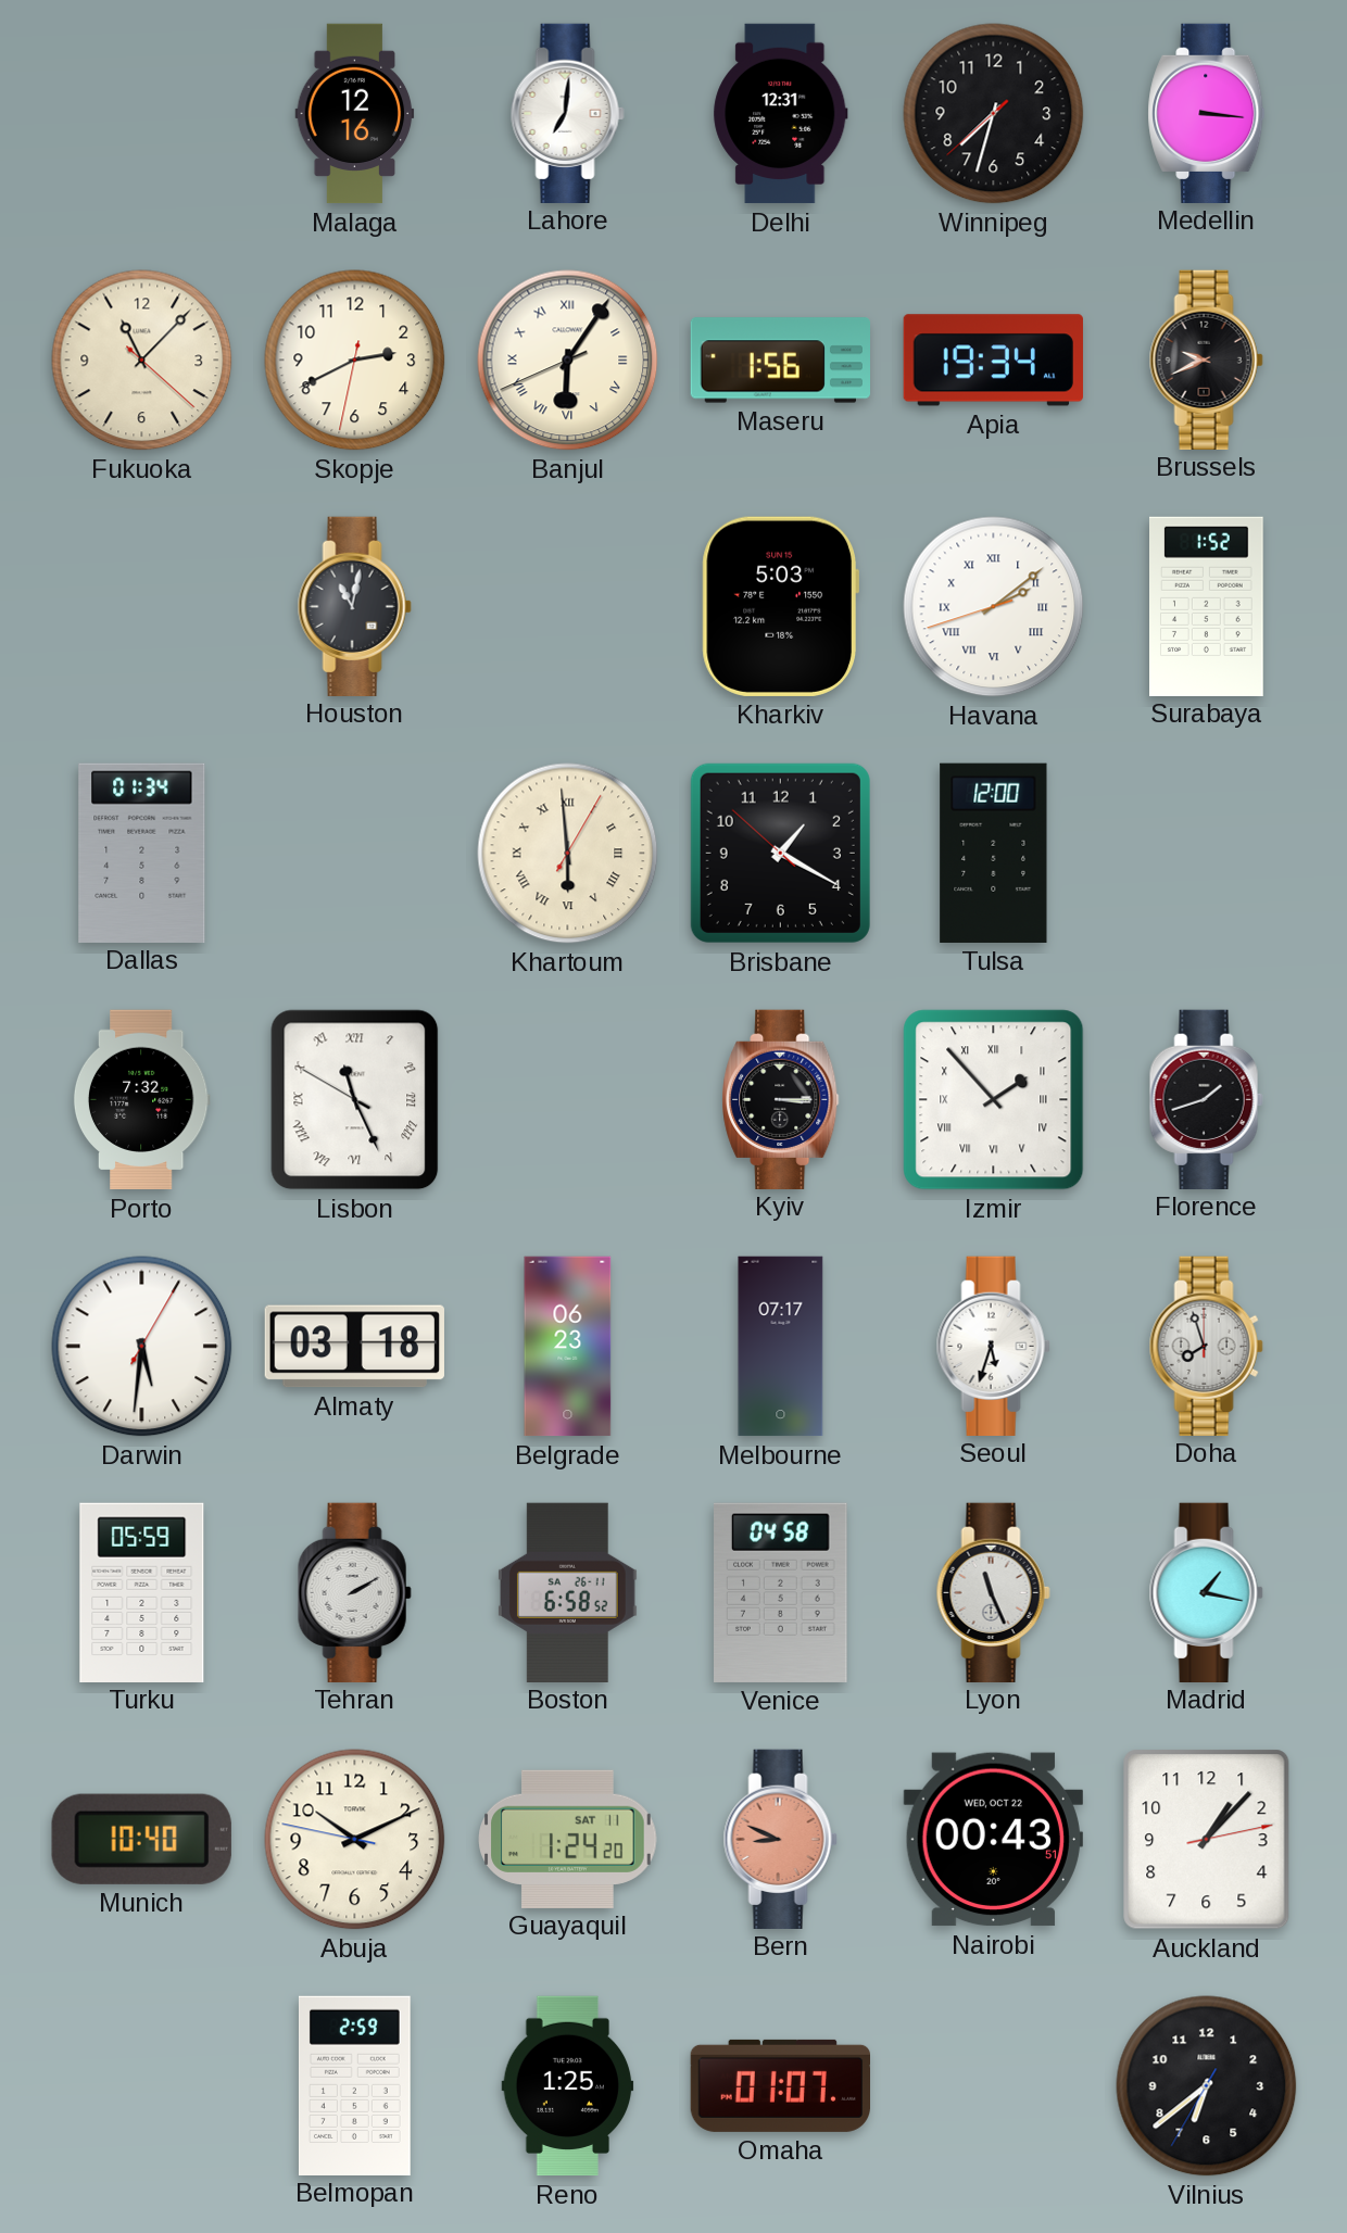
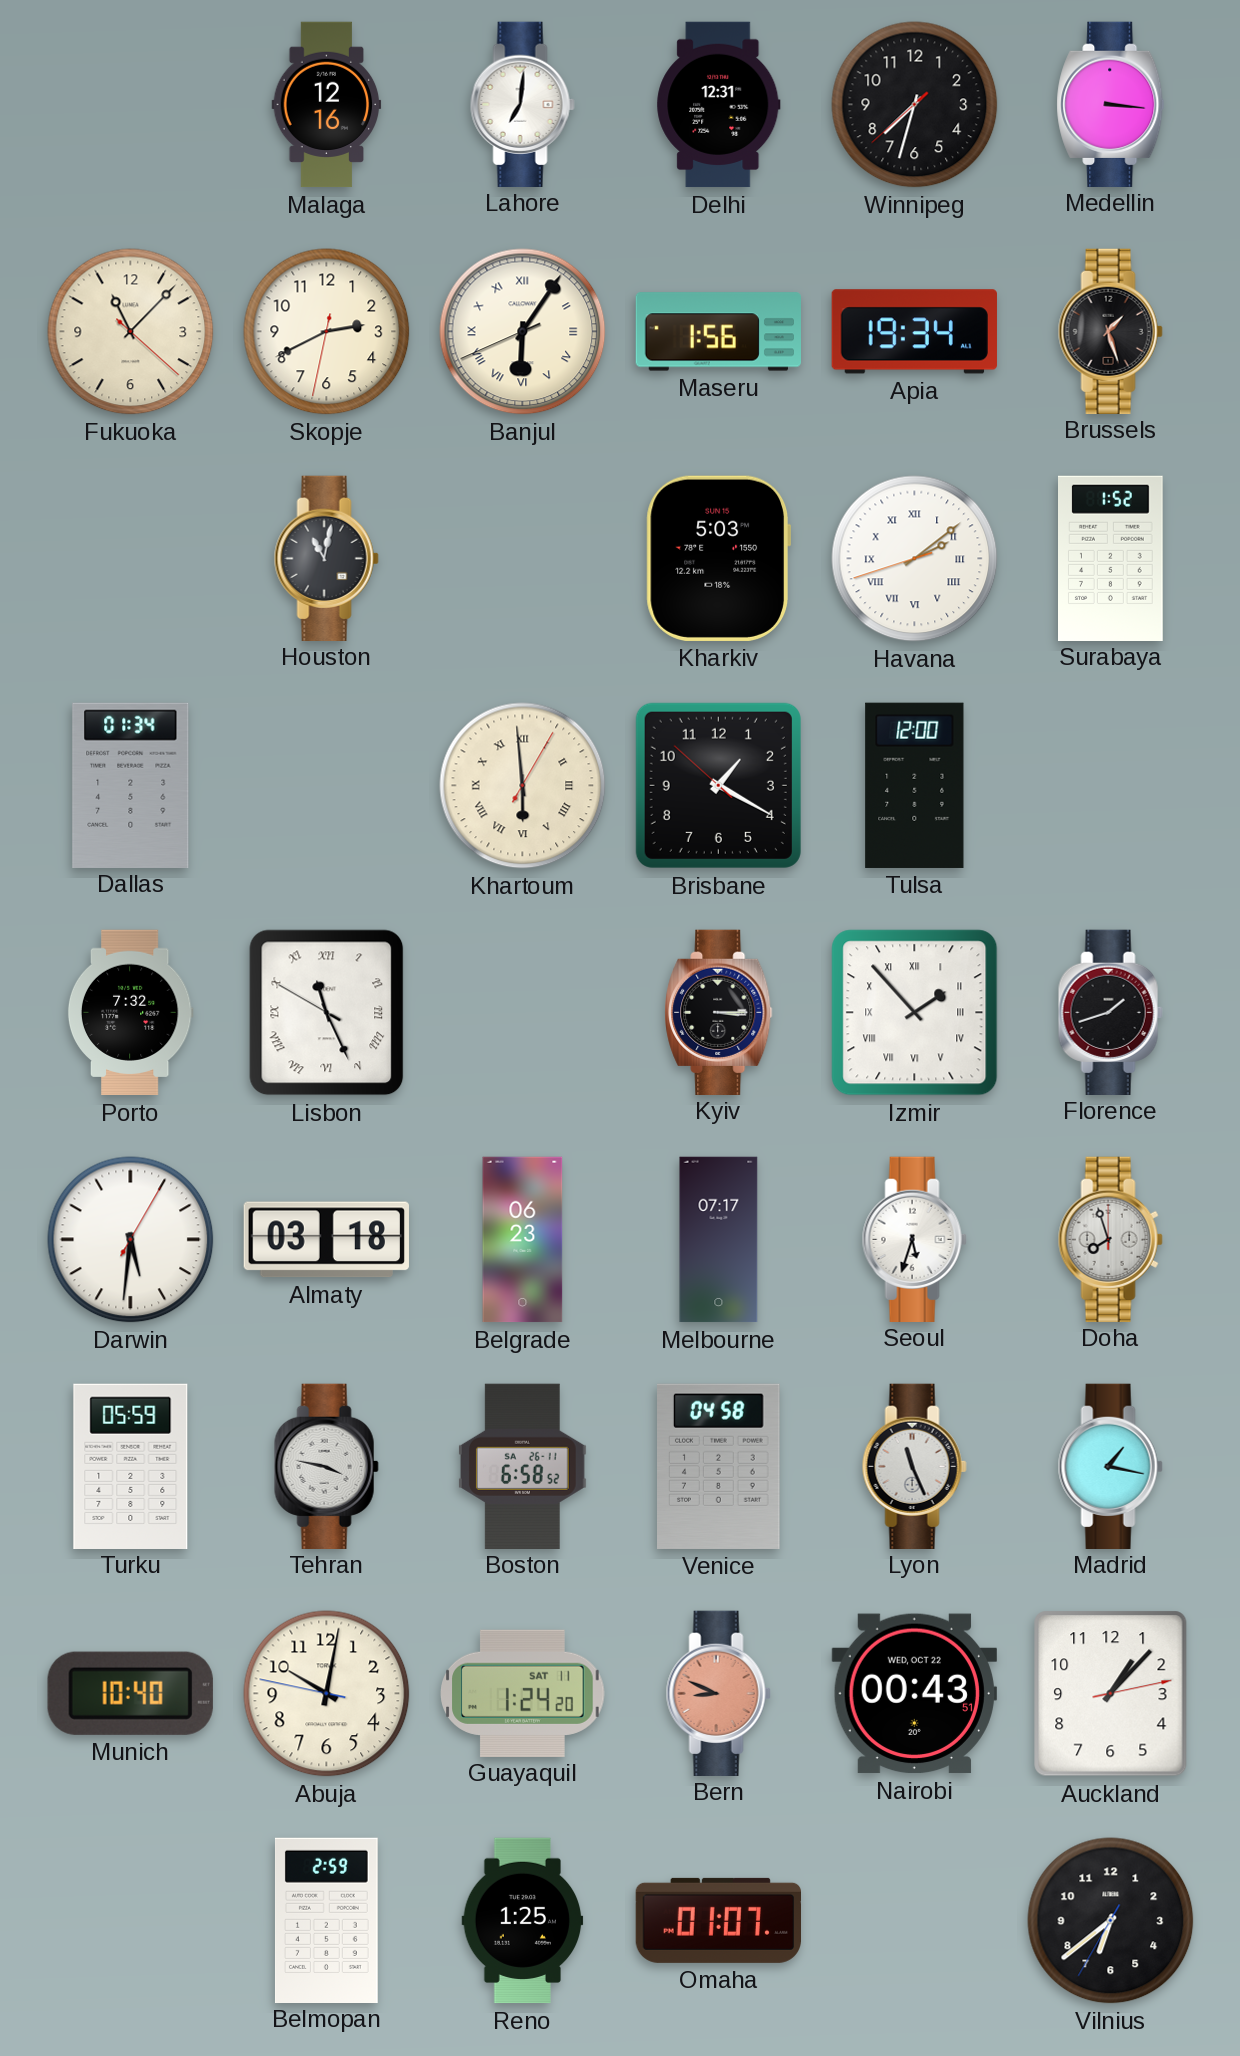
Brussels: 9:41 -> 1:27
Tehran: 2:10 -> 3:47
Abuja: 10:10 -> 10:01
